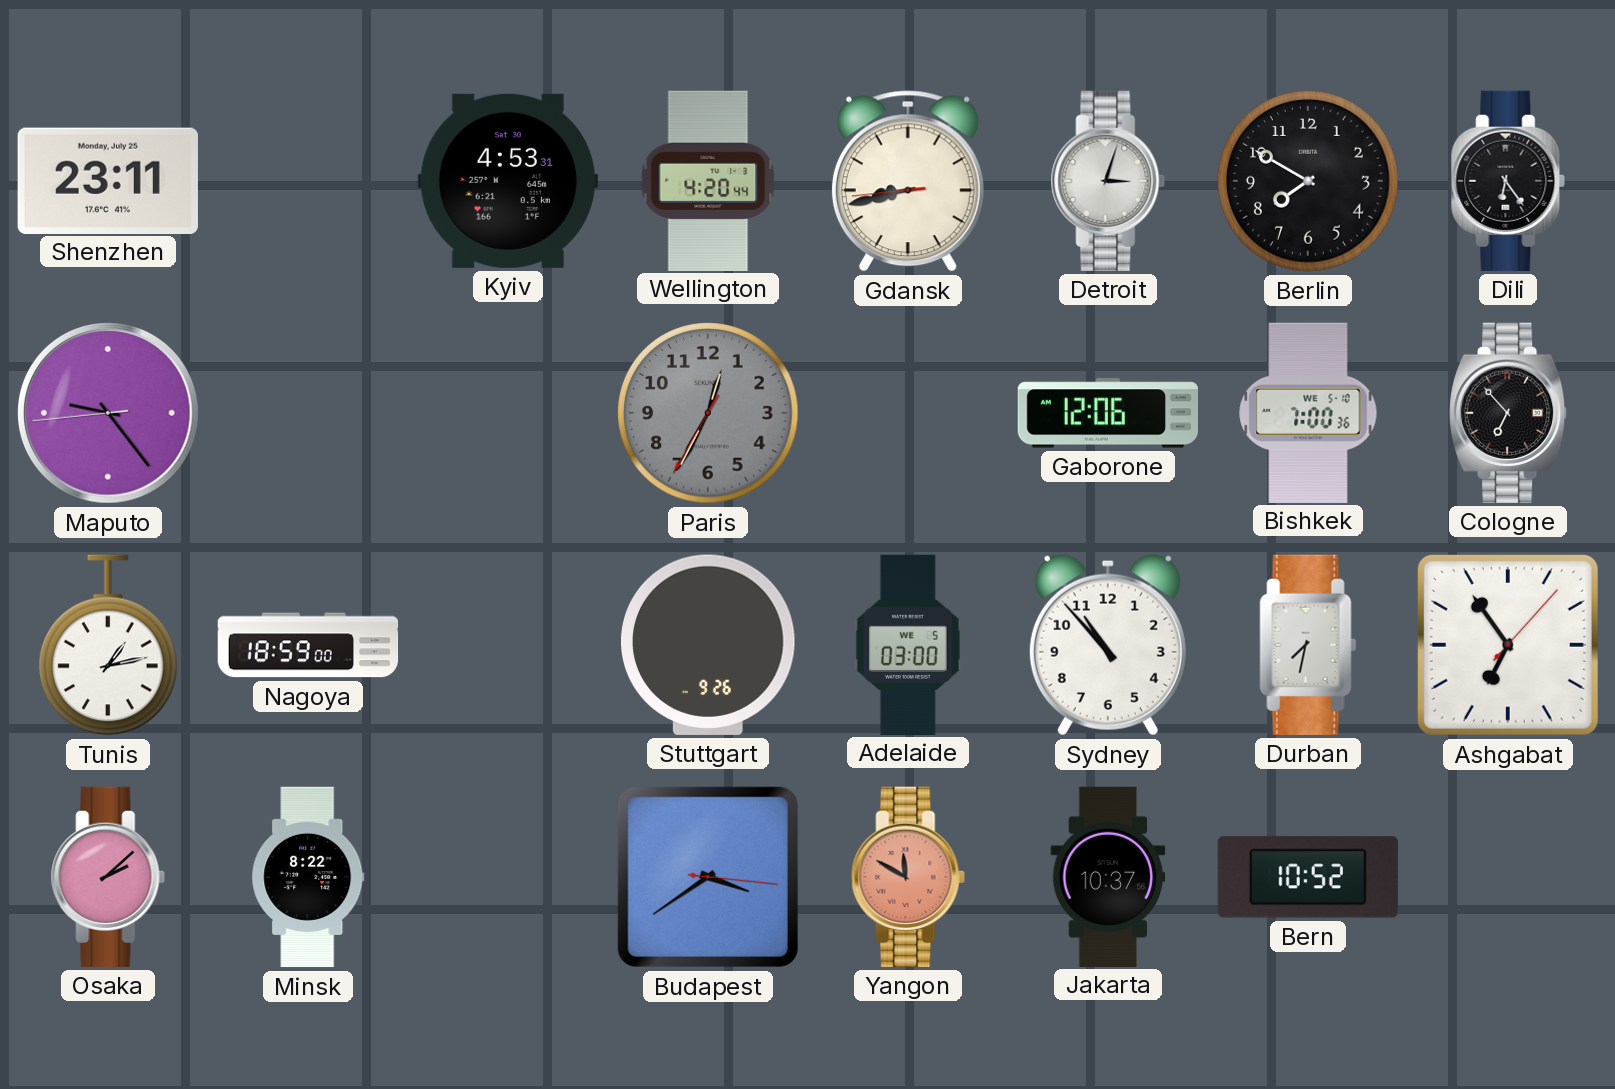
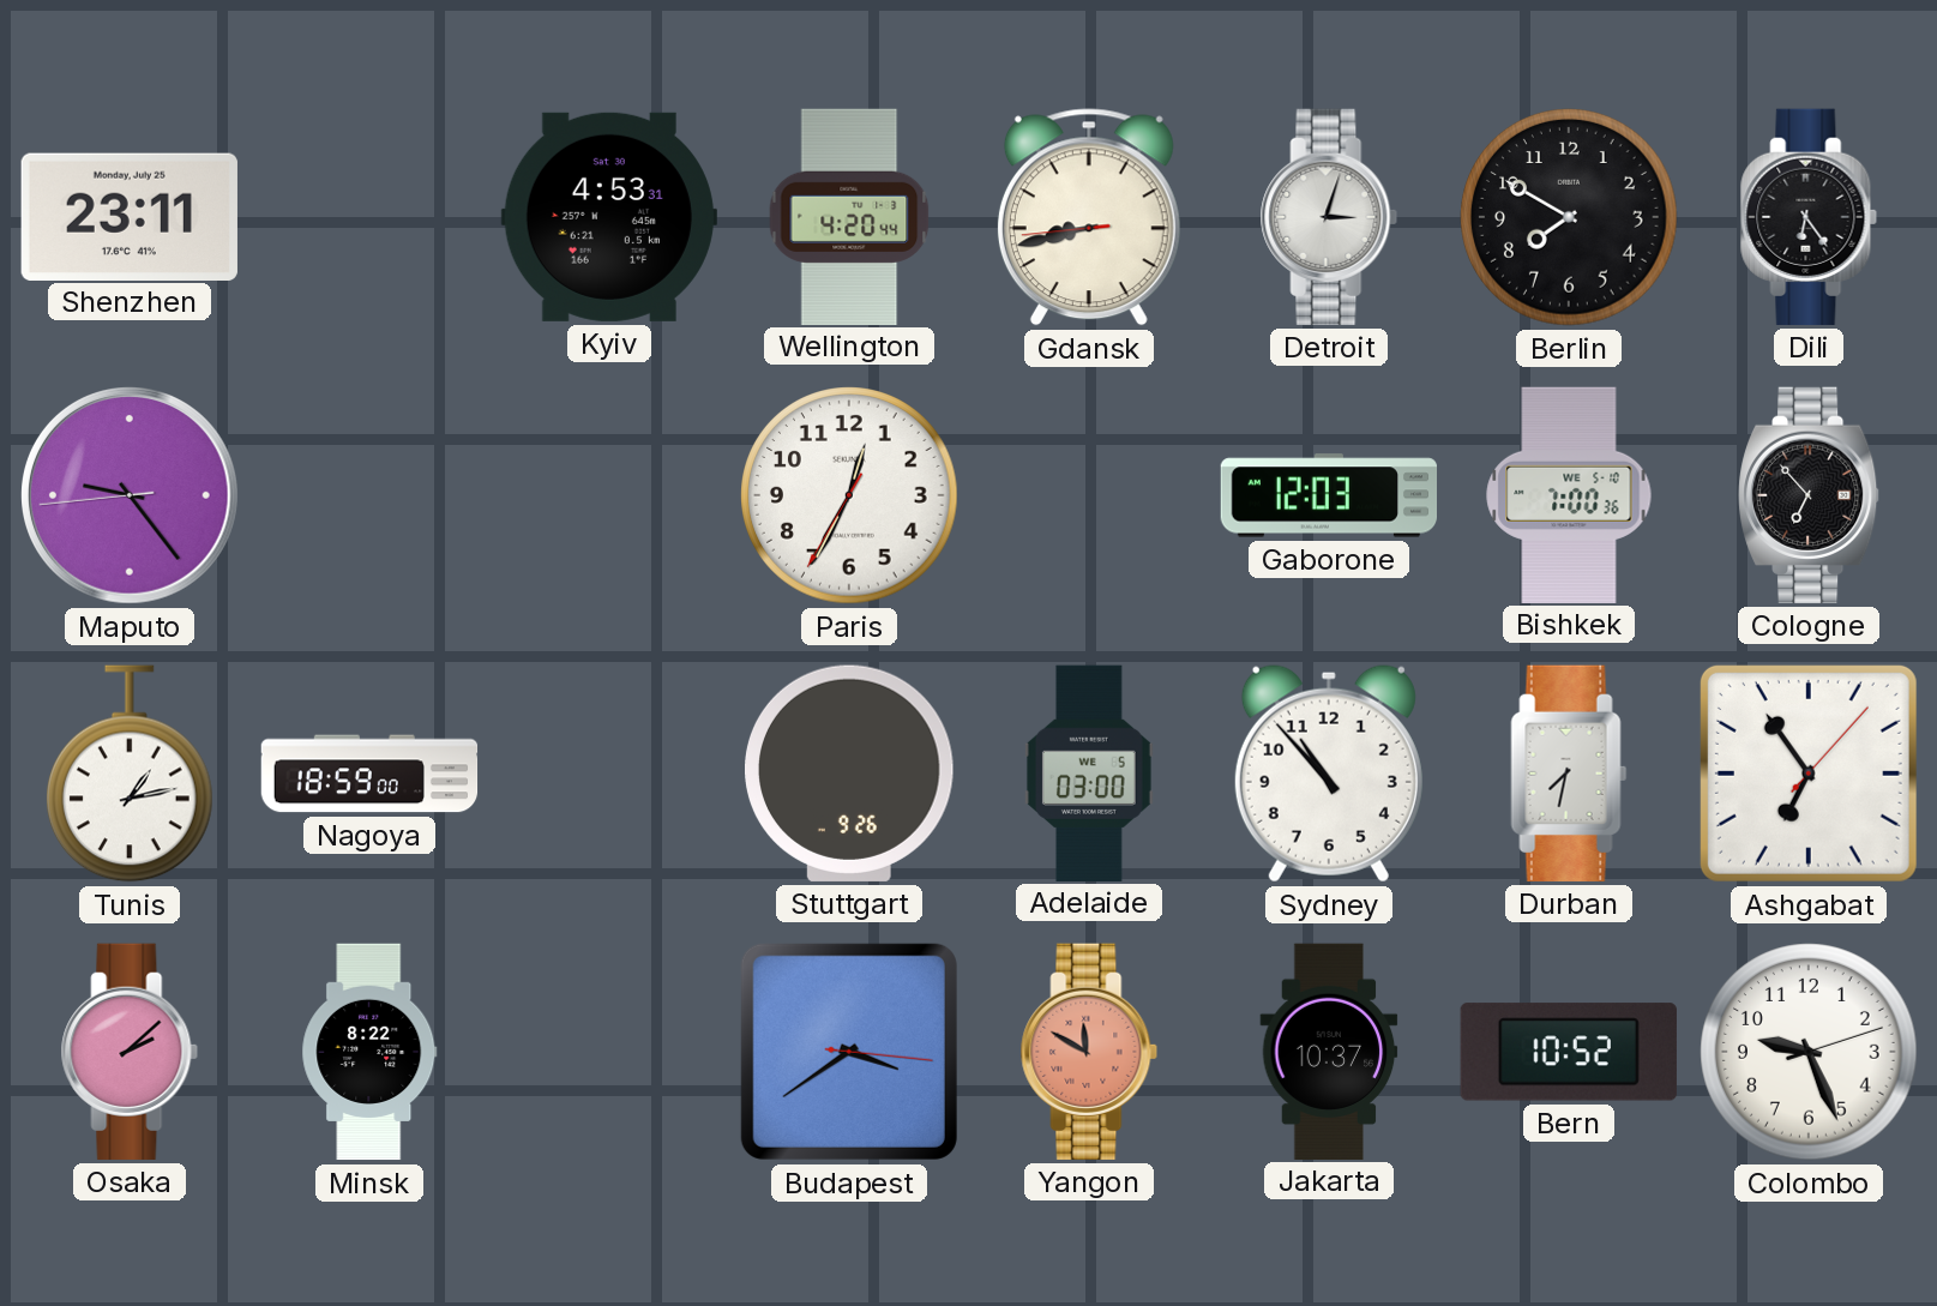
Paris dial: grey -> white
Gaborone: 12:06 -> 12:03
Colombo: none -> 9:26
